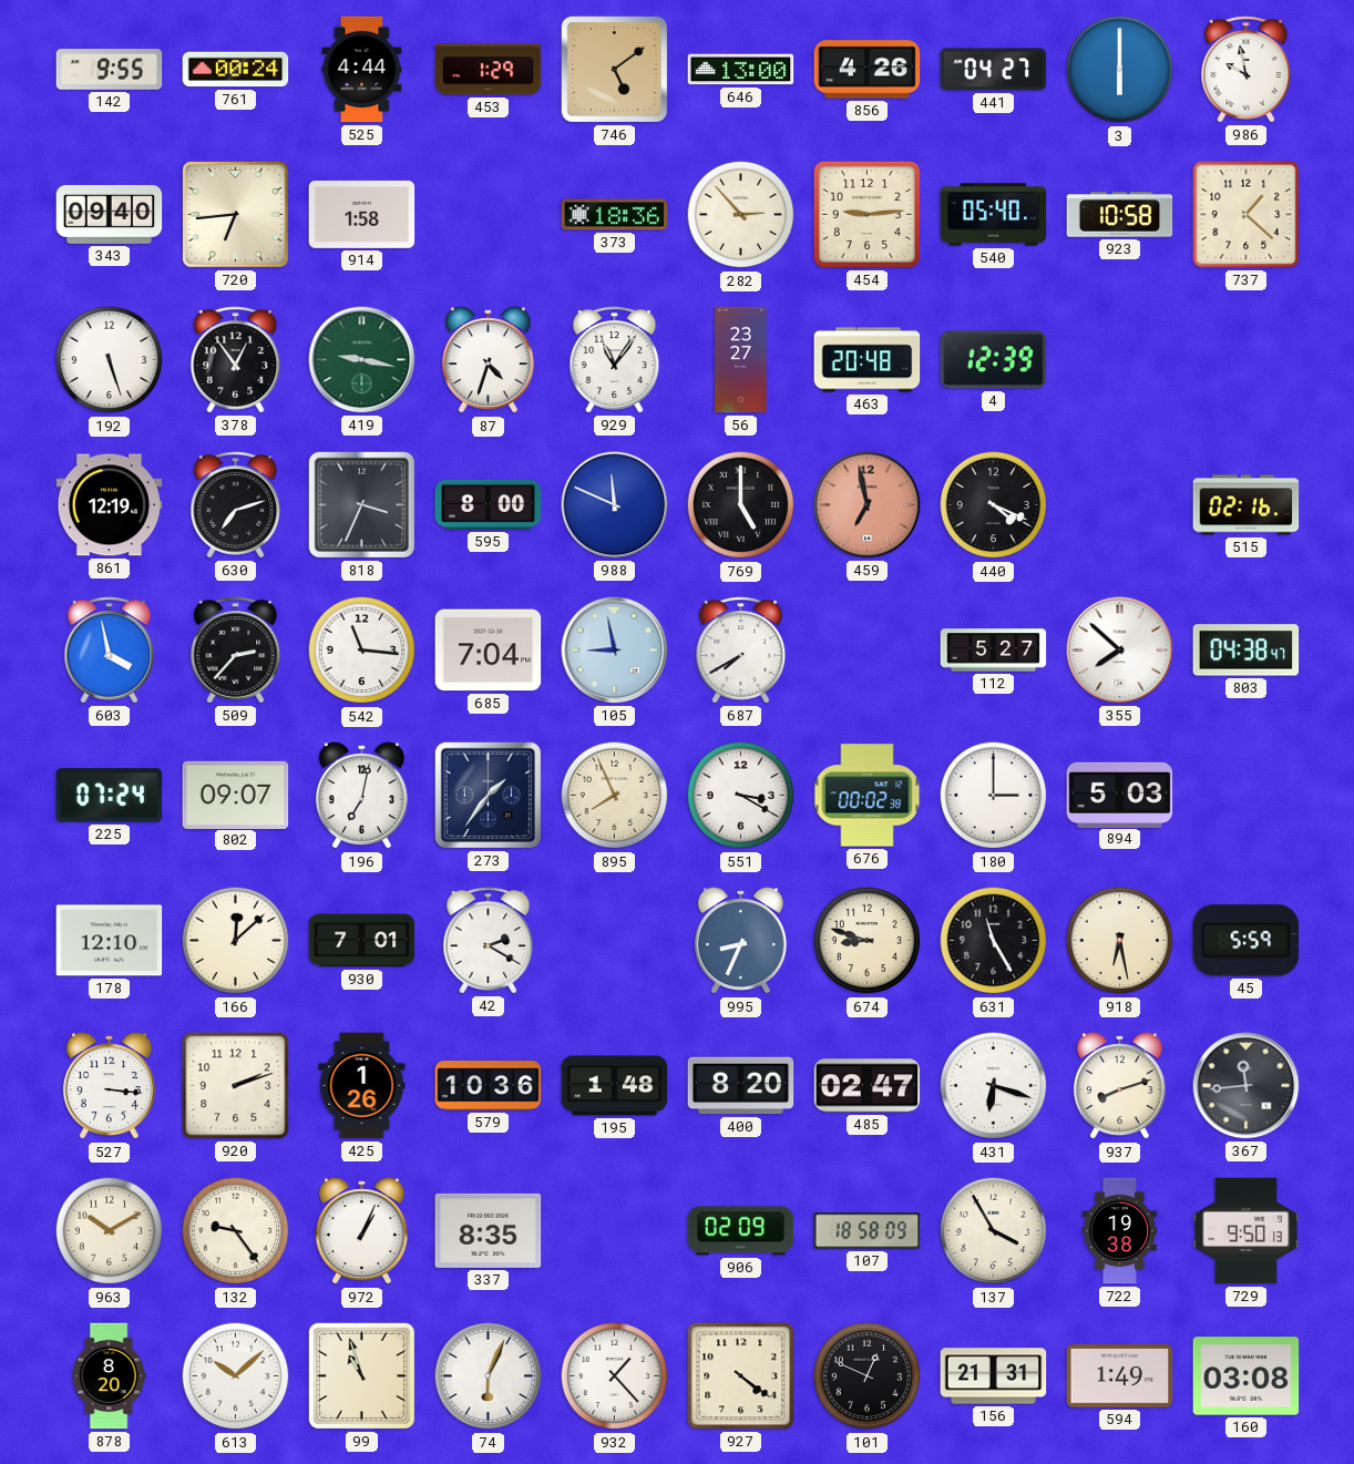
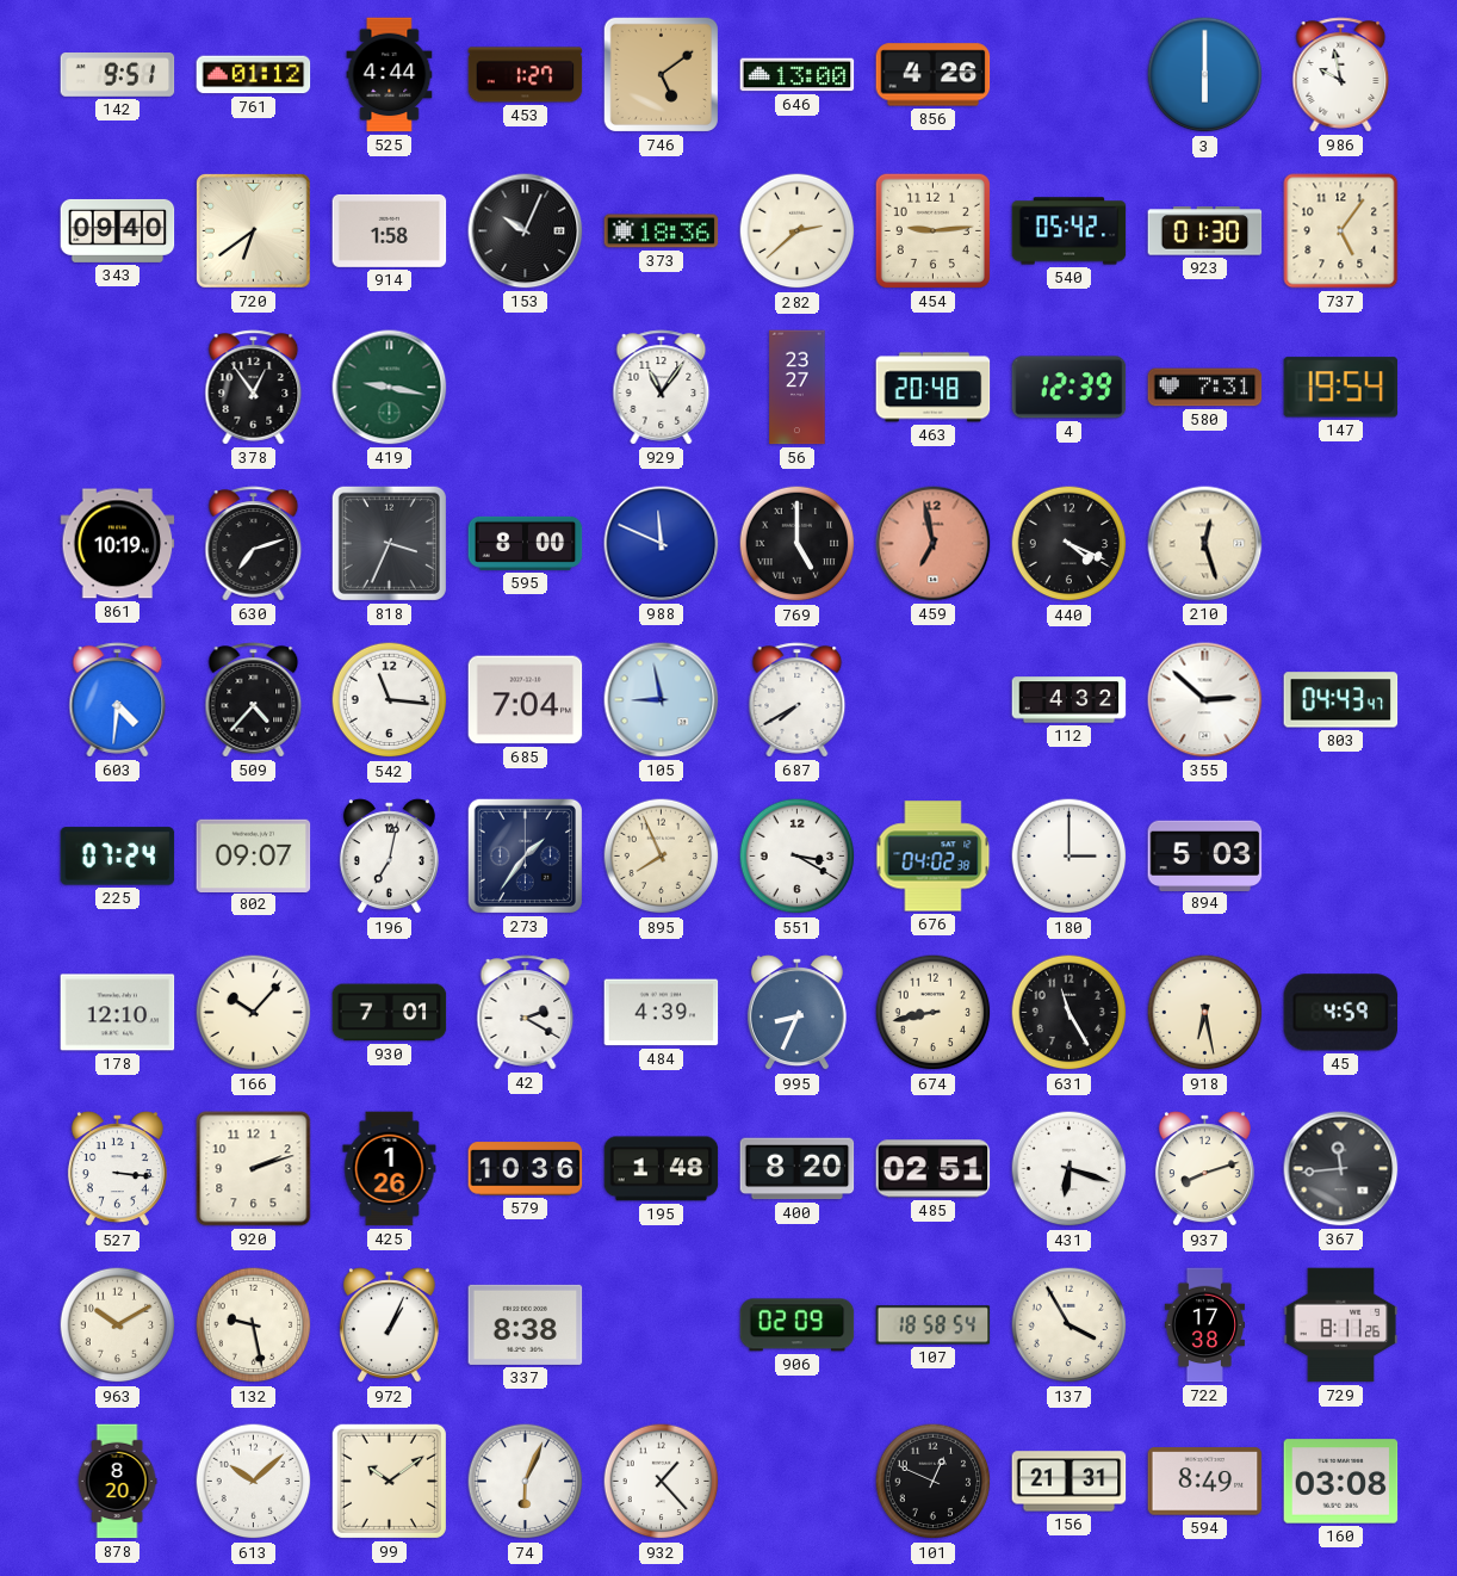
142: 9:55 -> 9:51
761: 00:24 -> 01:12
453: 1:29 -> 1:27
441: 04:27 -> none
720: 6:44 -> 6:39
153: none -> 10:04
282: 2:53 -> 2:38
540: 05:40 -> 05:42
923: 10:58 -> 01:30
737: 1:22 -> 5:06
192: 5:27 -> none
87: 4:33 -> none
580: none -> 7:31
147: none -> 19:54
861: 12:19 -> 10:19
210: none -> 12:27
515: 02:16 -> none
603: 3:58 -> 4:31
509: 2:37 -> 4:37
112: 5:27 -> 4:32
355: 7:52 -> 2:52
803: 04:38 -> 04:43
676: 00:02 -> 04:02
166: 12:08 -> 10:07
484: none -> 4:39
674: 8:48 -> 8:43
45: 5:59 -> 4:59
485: 02:47 -> 02:51
132: 9:24 -> 9:28
337: 8:35 -> 8:38
107: 18:58:09 -> 18:58:54
722: 19:38 -> 17:38
729: 9:50 -> 8:11
99: 10:57 -> 10:09
927: 4:21 -> none
594: 1:49 -> 8:49
